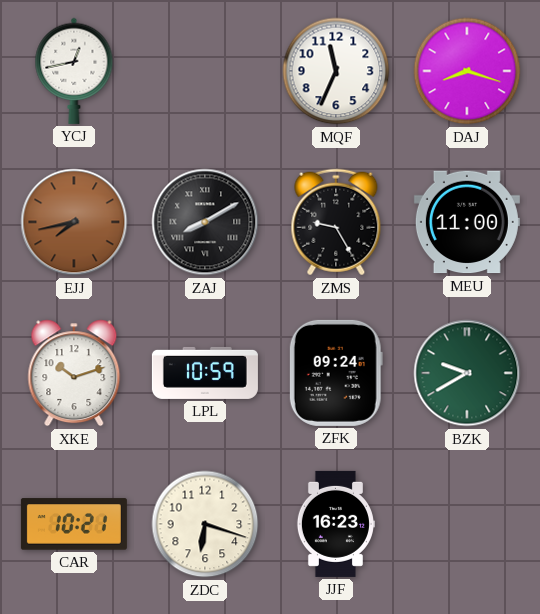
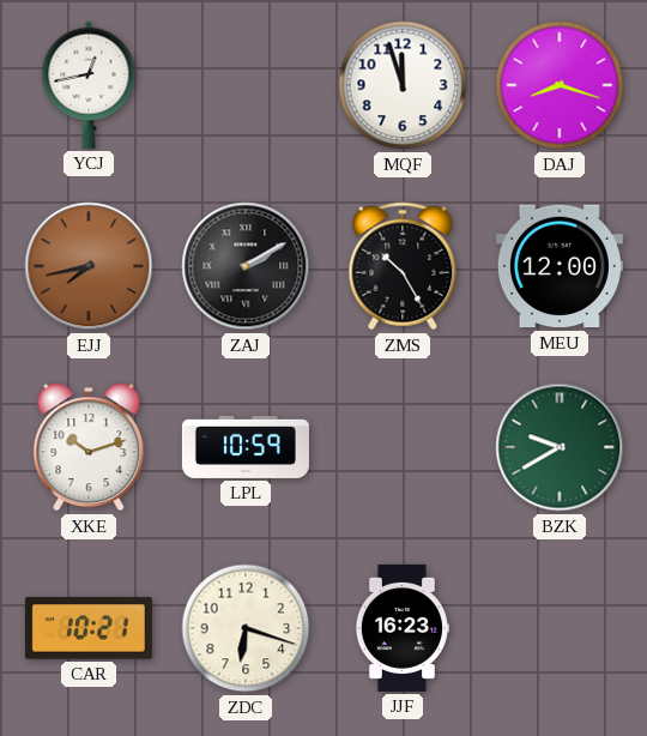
MQF: 11:34 -> 11:57
ZAJ: 8:10 -> 2:10
ZMS: 9:25 -> 10:25
MEU: 11:00 -> 12:00
ZFK: 09:24 -> none
